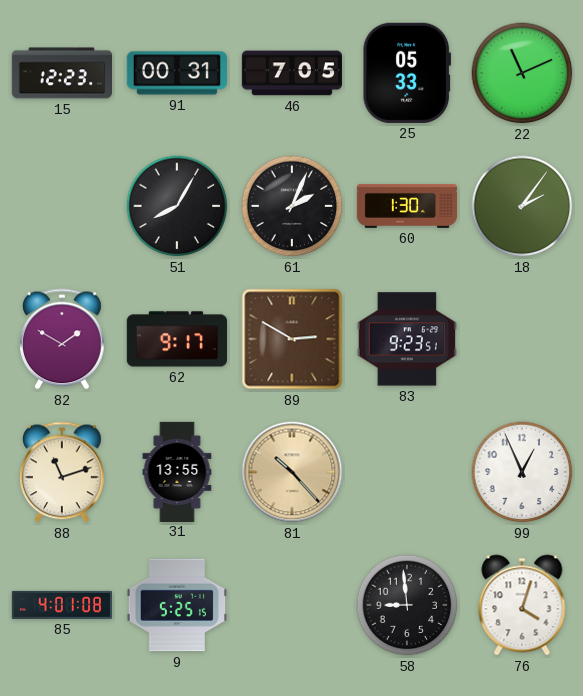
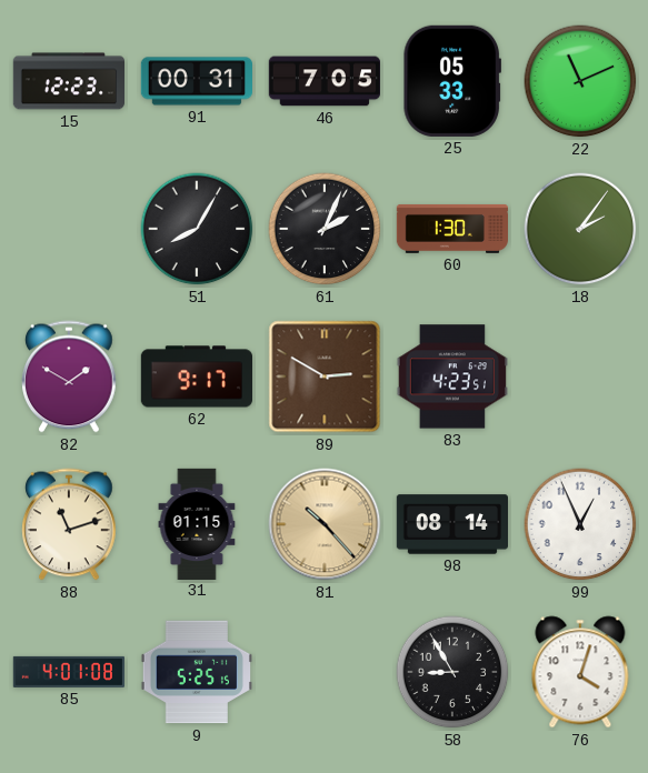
83: 9:23 -> 4:23
31: 13:55 -> 01:15
98: none -> 08:14
58: 8:59 -> 8:55
